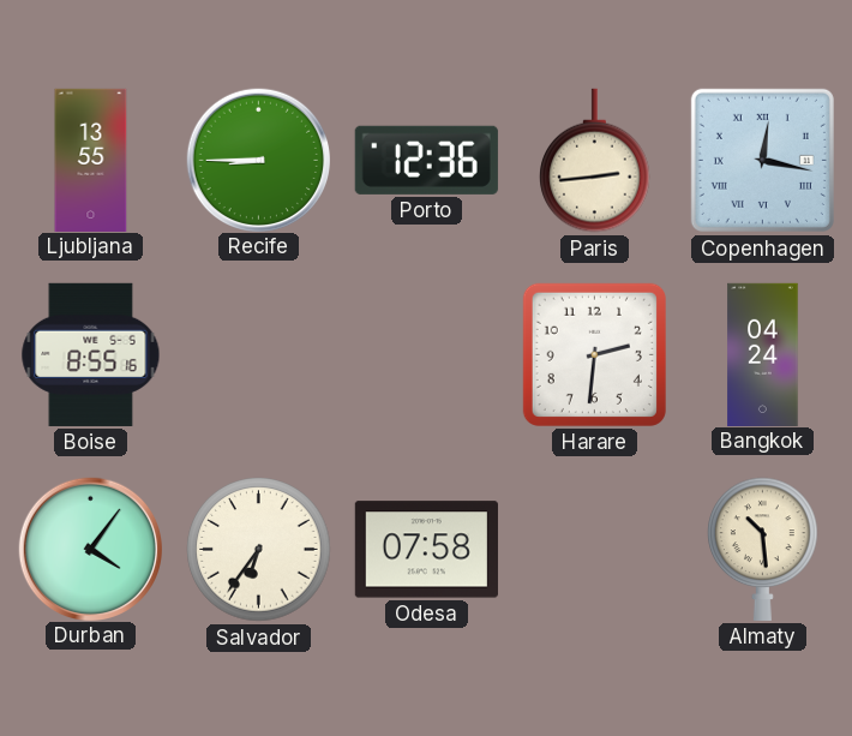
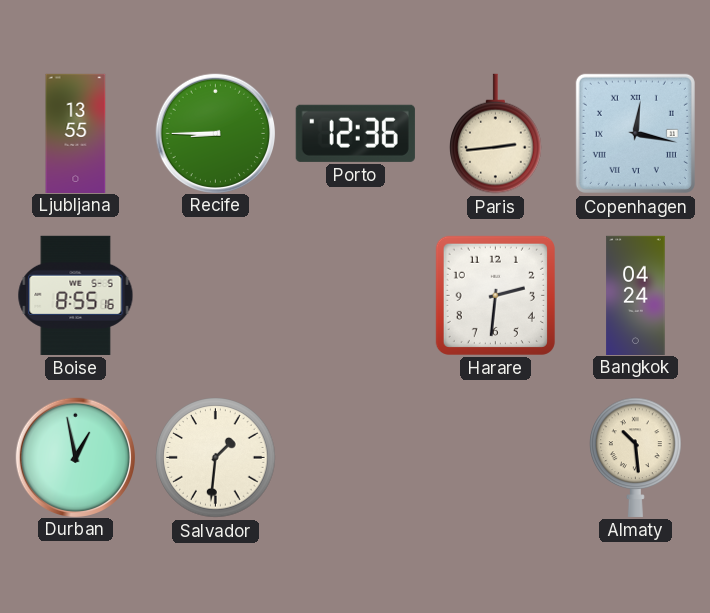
Durban: 4:06 -> 12:58
Salvador: 6:36 -> 1:31
Odesa: 07:58 -> none
